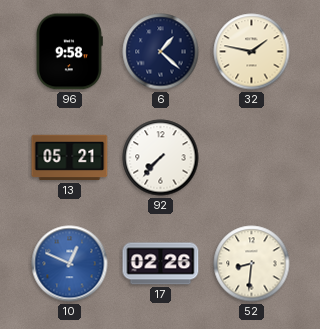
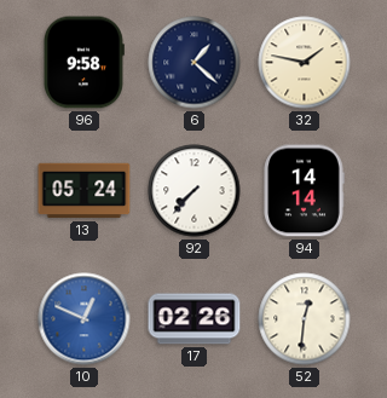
13: 05:21 -> 05:24
94: none -> 14:14
52: 8:31 -> 12:31
